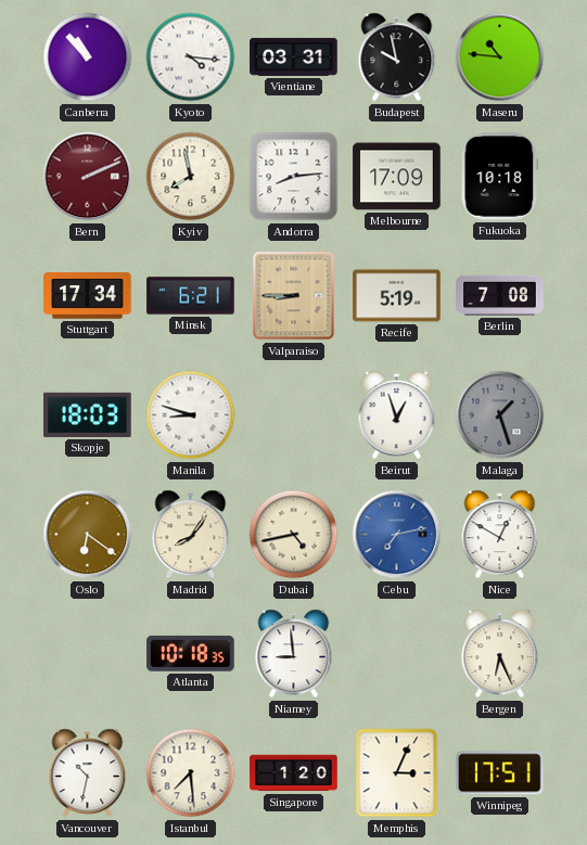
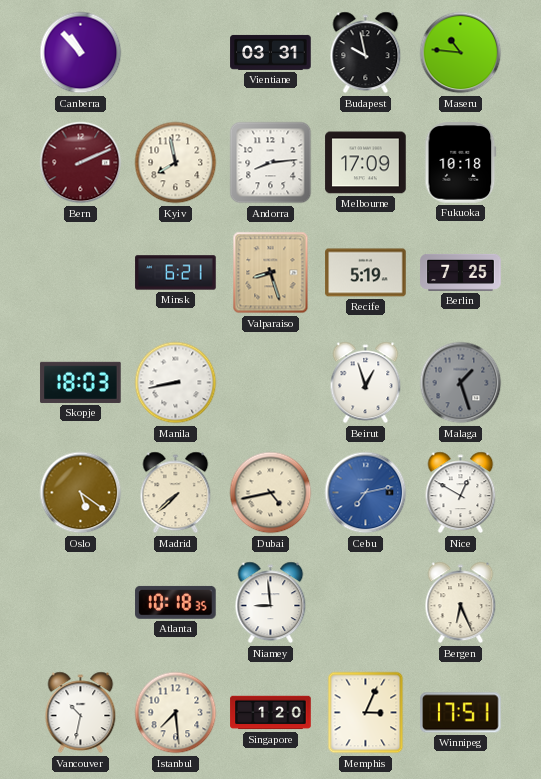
Kyoto: 4:16 -> none
Stuttgart: 17:34 -> none
Valparaiso: 8:45 -> 8:27
Berlin: 7:08 -> 7:25
Manila: 8:48 -> 8:43
Oslo: 6:21 -> 5:21
Madrid: 8:06 -> 7:38
